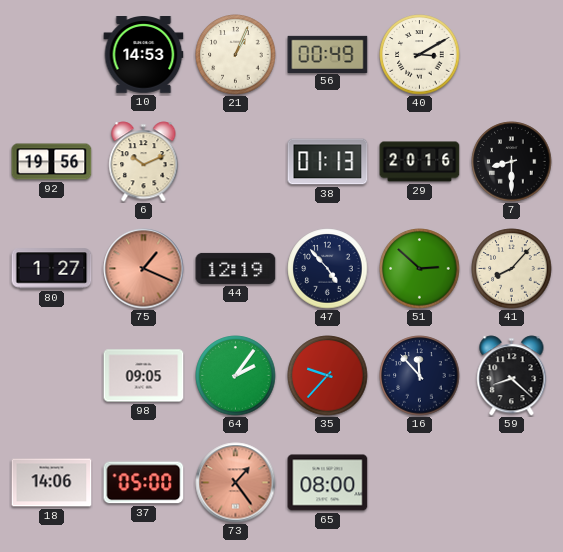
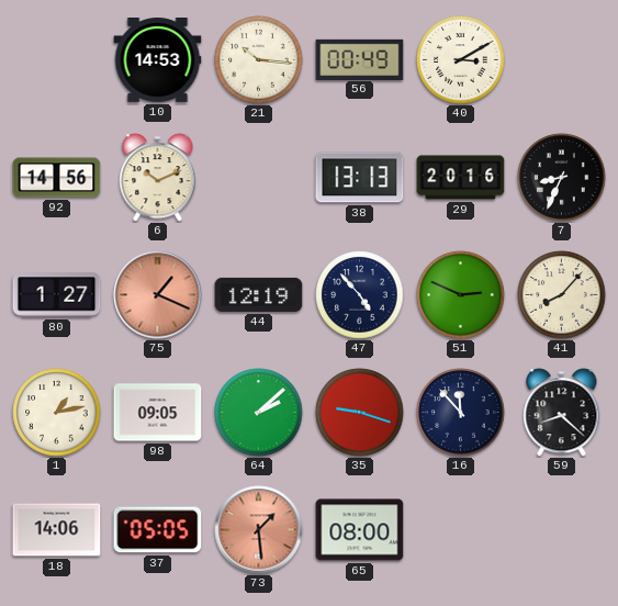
21: 1:04 -> 10:16
92: 19:56 -> 14:56
38: 01:13 -> 13:13
7: 8:30 -> 8:34
51: 2:52 -> 2:49
1: none -> 1:13
64: 2:06 -> 2:08
35: 9:37 -> 9:18
37: 05:00 -> 05:05
73: 1:24 -> 1:29
